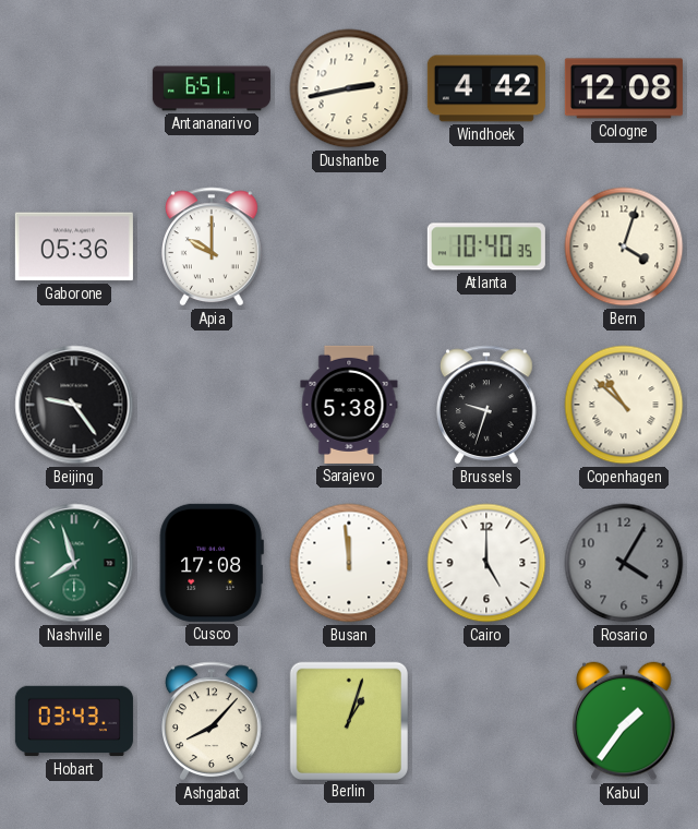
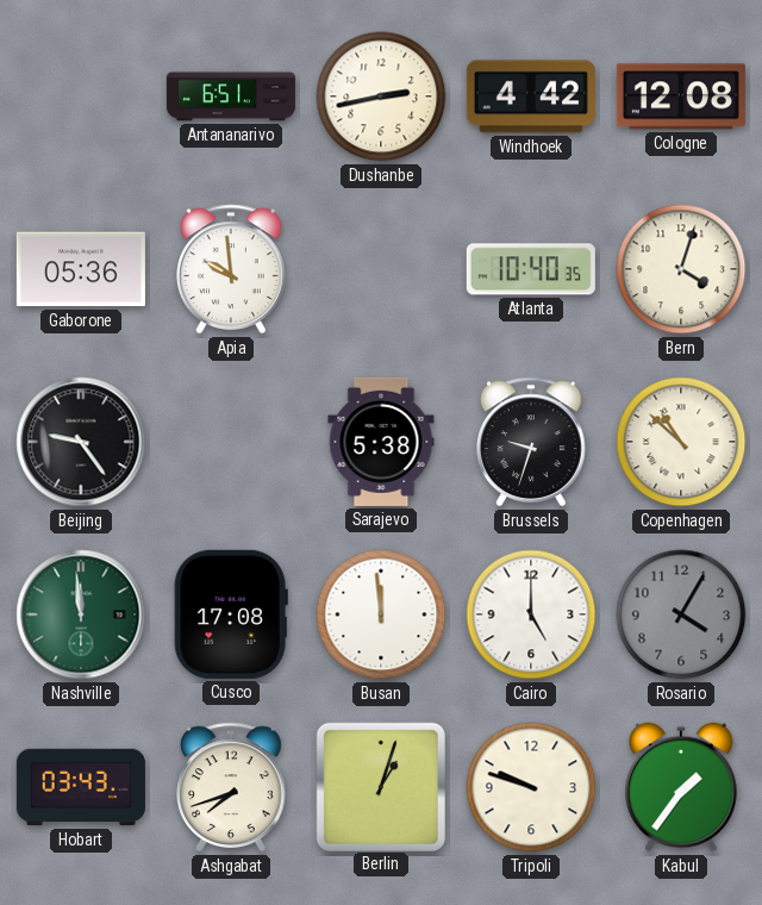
Apia: 10:00 -> 9:59
Nashville: 7:57 -> 11:59
Ashgabat: 8:07 -> 7:42
Tripoli: none -> 9:48
